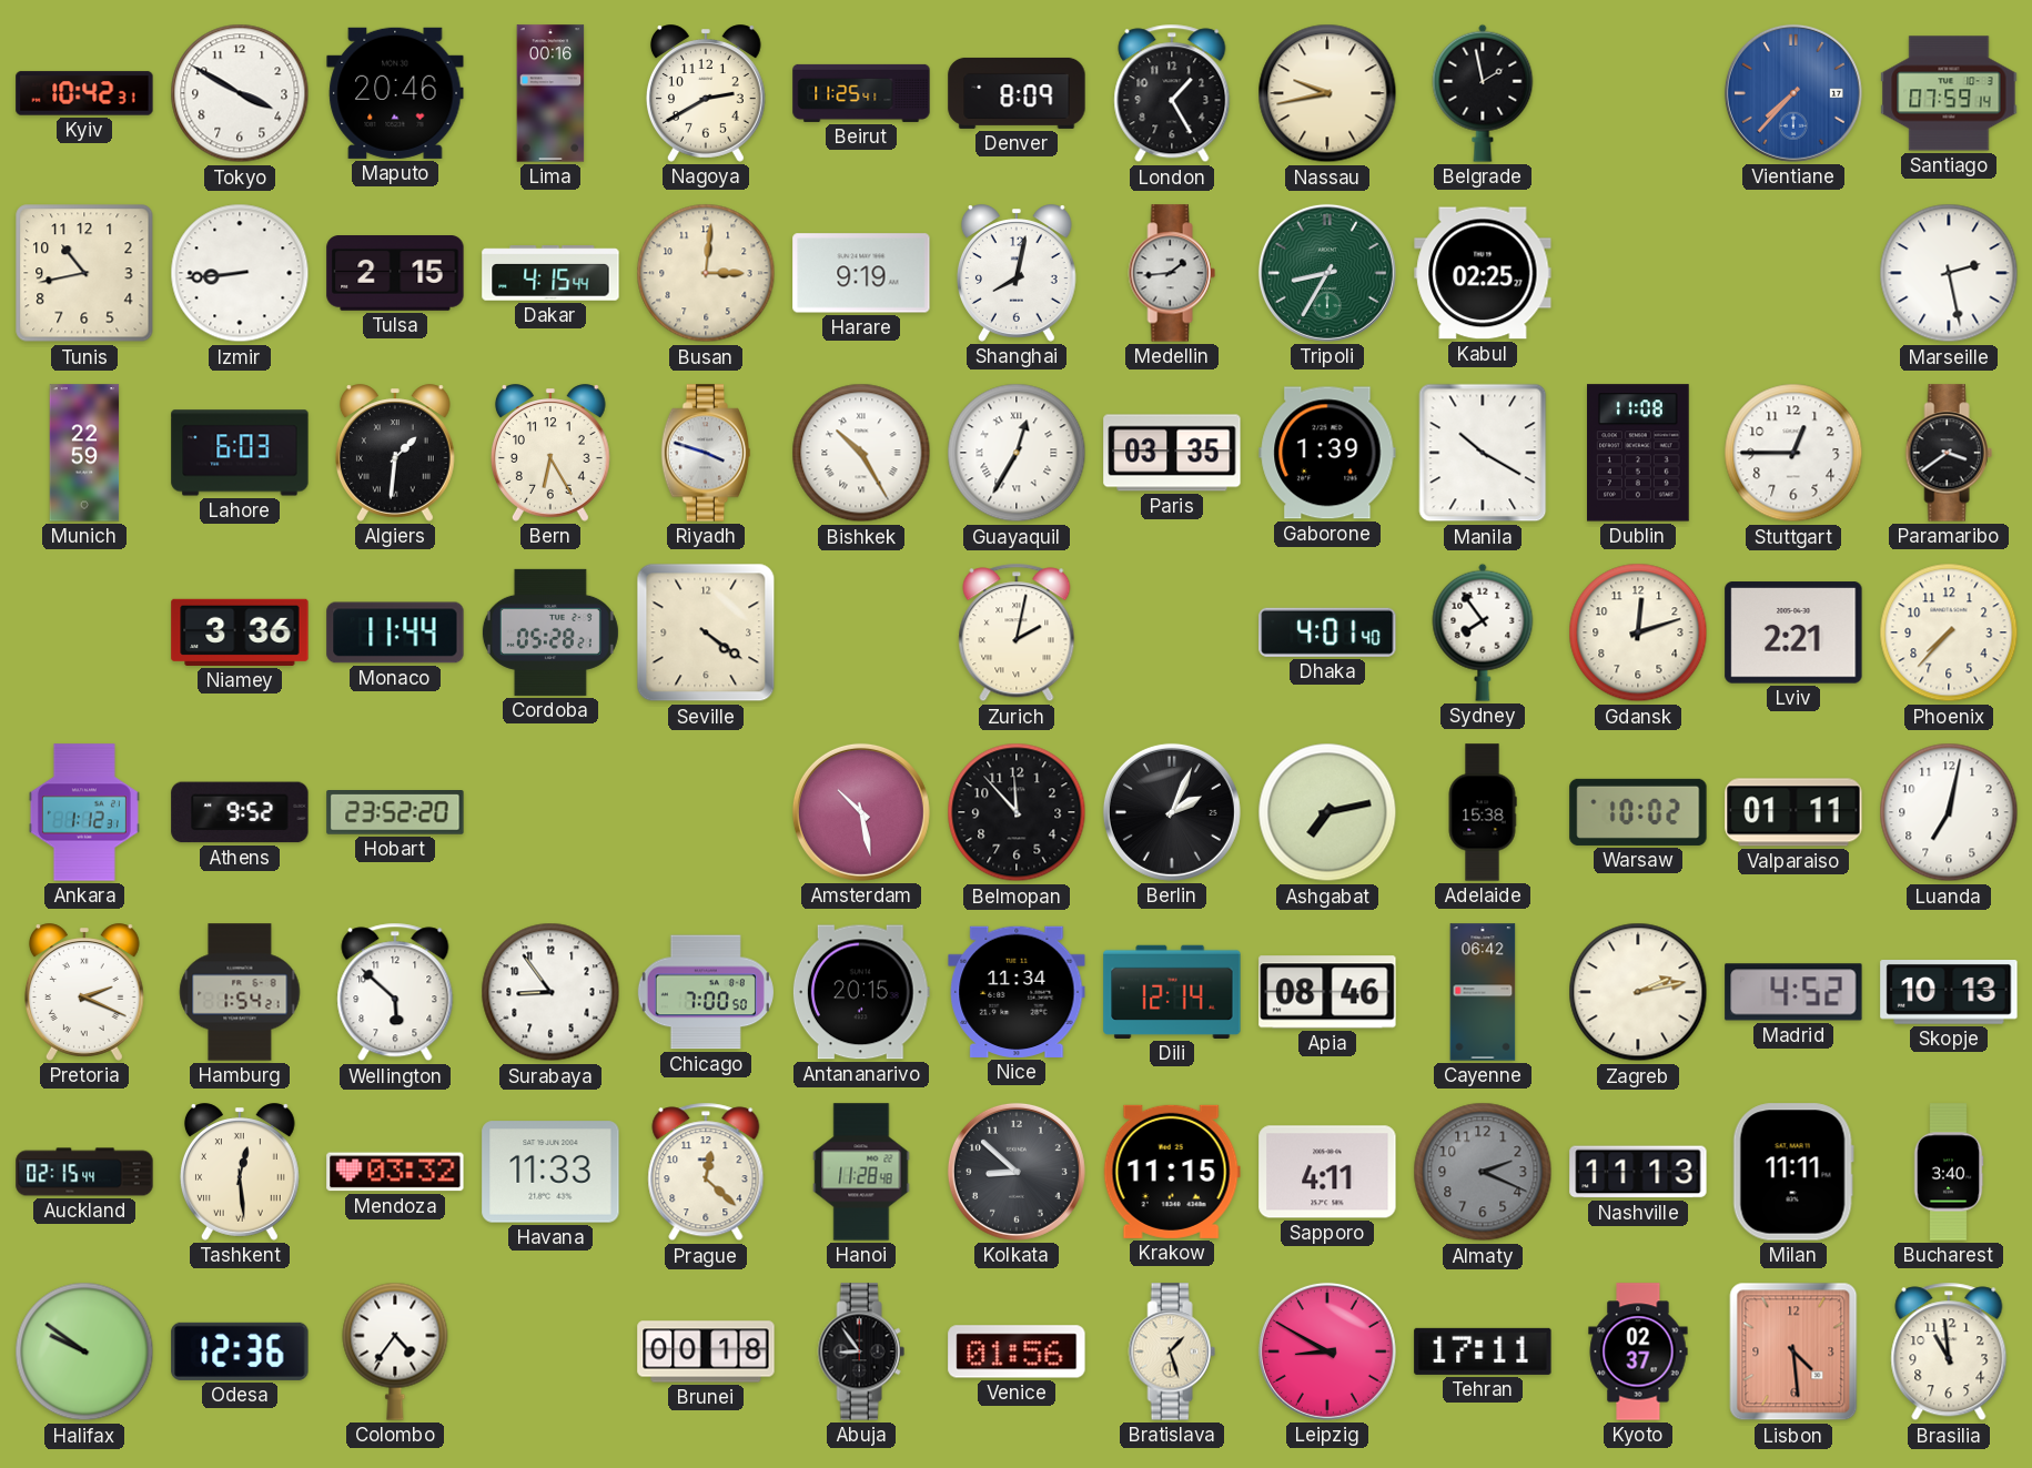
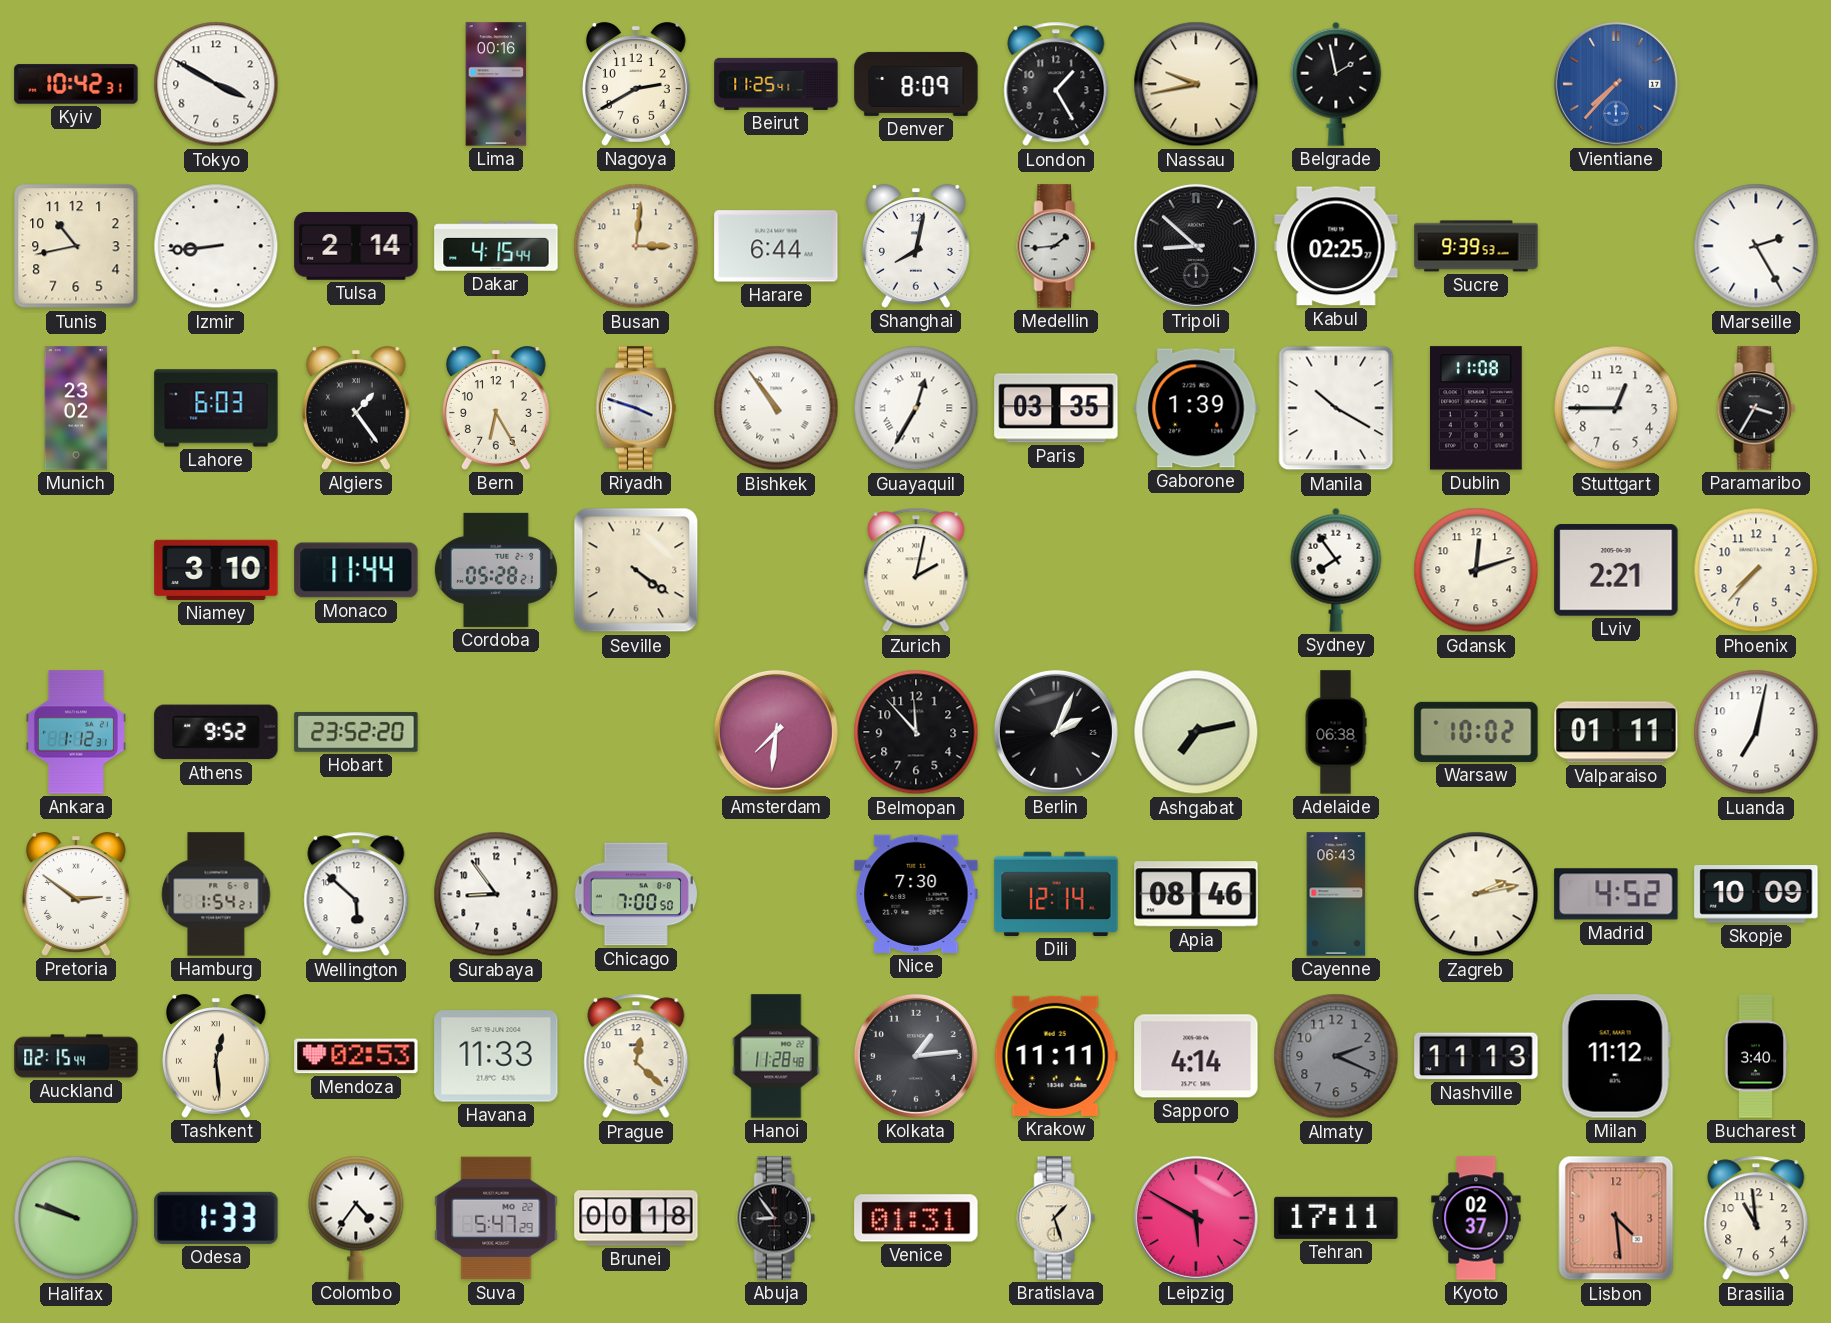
Maputo: 20:46 -> none
Santiago: 07:59 -> none
Tulsa: 2:15 -> 2:14
Harare: 9:19 -> 6:44
Tripoli: 8:35 -> 8:52
Tripoli dial: green -> black
Sucre: none -> 9:39
Marseille: 2:28 -> 2:25
Munich: 22:59 -> 23:02
Algiers: 1:31 -> 1:24
Bishkek: 10:25 -> 10:54
Paramaribo: 3:39 -> 3:35
Niamey: 3:36 -> 3:10
Dhaka: 4:01 -> none
Amsterdam: 10:28 -> 7:31
Adelaide: 15:38 -> 06:38
Pretoria: 2:19 -> 2:51
Antananarivo: 20:15 -> none
Nice: 11:34 -> 7:30
Cayenne: 06:42 -> 06:43
Skopje: 10:13 -> 10:09
Mendoza: 03:32 -> 02:53
Kolkata: 8:52 -> 1:14
Krakow: 11:15 -> 11:11
Sapporo: 4:11 -> 4:14
Milan: 11:11 -> 11:12
Halifax: 9:51 -> 9:48
Odesa: 12:36 -> 1:33
Suva: none -> 5:47
Venice: 01:56 -> 01:31
Leipzig: 8:50 -> 5:50
